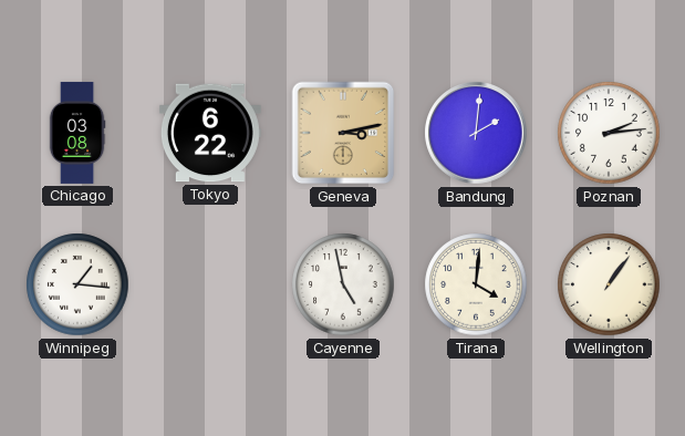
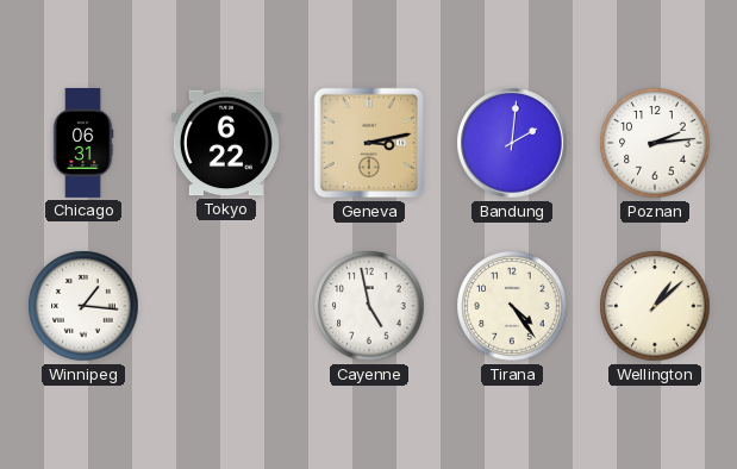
Chicago: 03:08 -> 06:31
Tirana: 4:01 -> 4:24
Wellington: 1:06 -> 1:08
